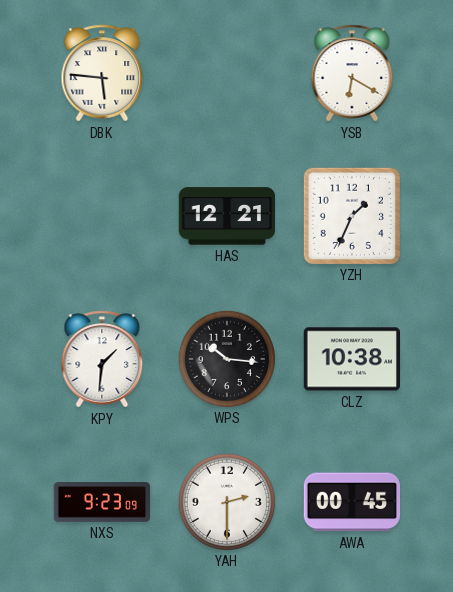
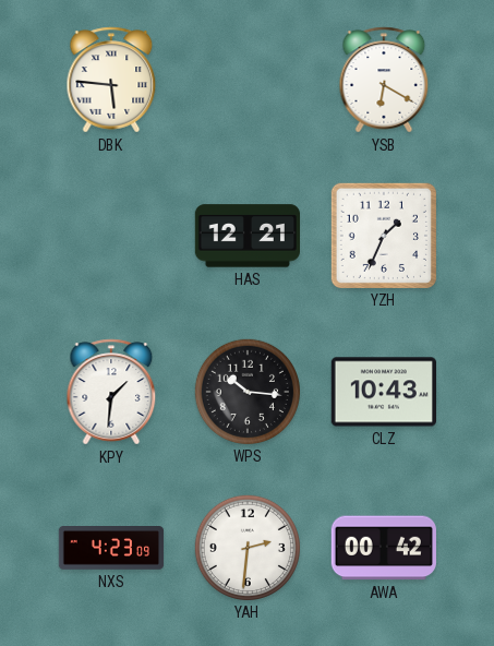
CLZ: 10:38 -> 10:43
NXS: 9:23 -> 4:23
YAH: 2:30 -> 2:31
AWA: 00:45 -> 00:42
